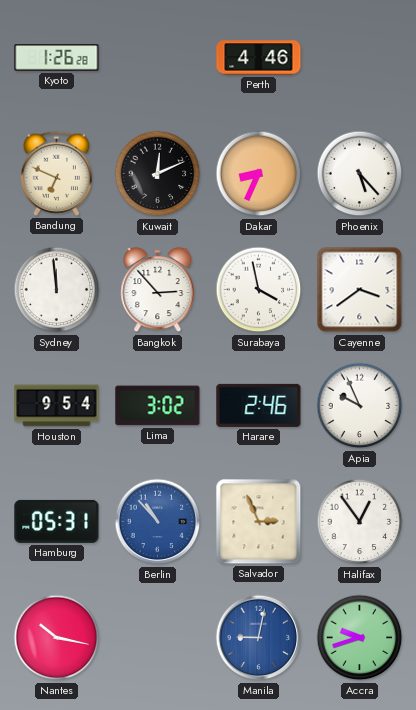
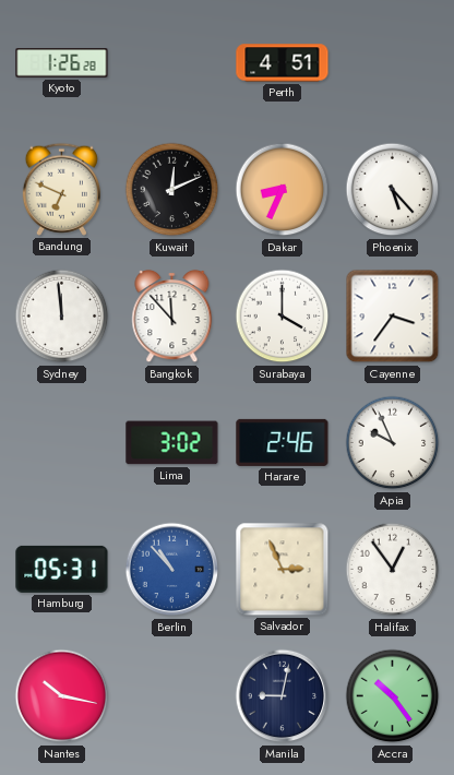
Perth: 4:46 -> 4:51
Bangkok: 2:53 -> 11:53
Surabaya: 3:58 -> 4:00
Cayenne: 3:39 -> 3:36
Houston: 9:54 -> none
Manila dial: blue -> navy
Accra: 9:42 -> 10:24
